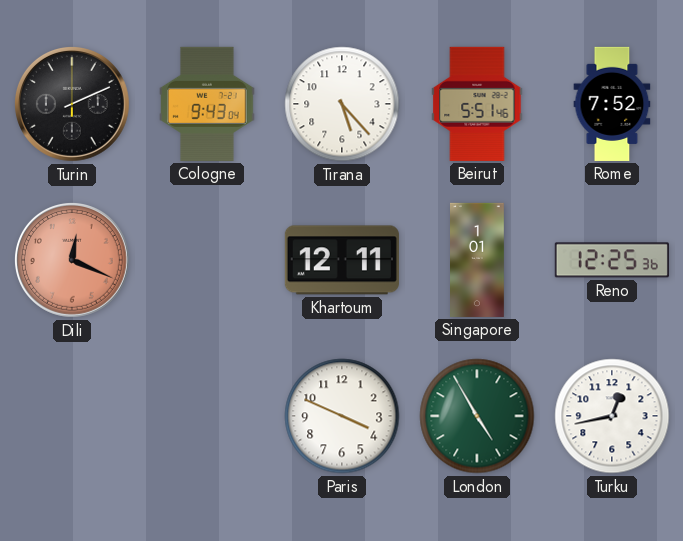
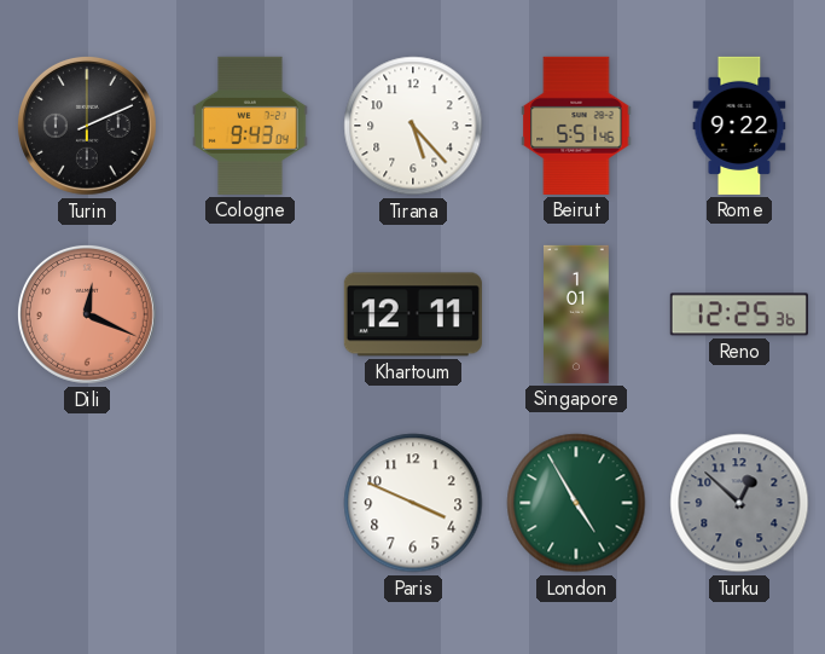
Rome: 7:52 -> 9:22
Turku: 12:43 -> 12:52
Turku dial: white -> grey
